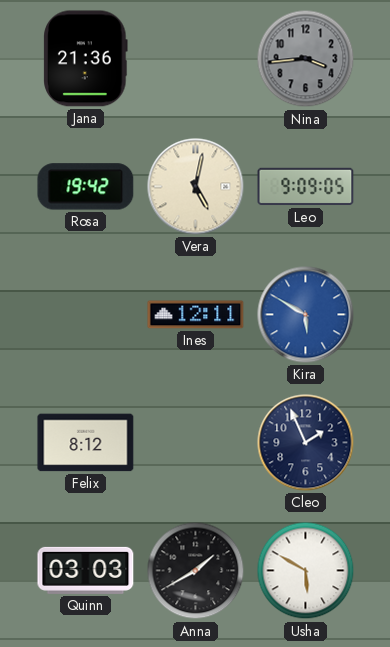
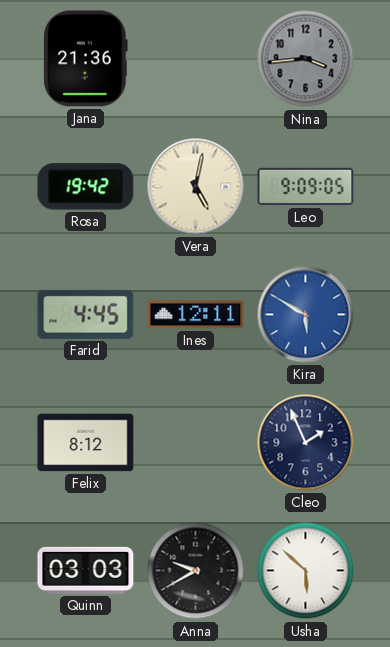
Farid: none -> 4:45
Anna: 1:40 -> 9:40
Usha: 5:50 -> 5:52
